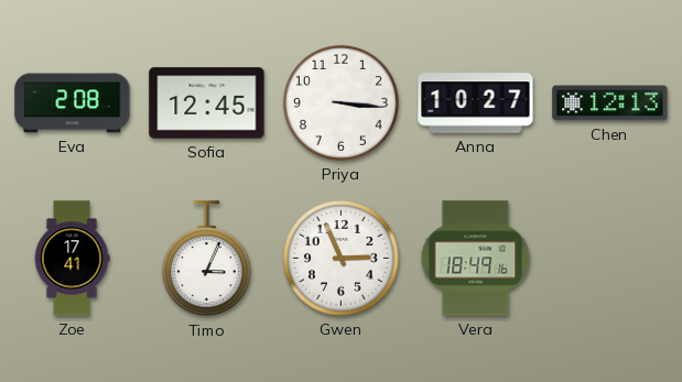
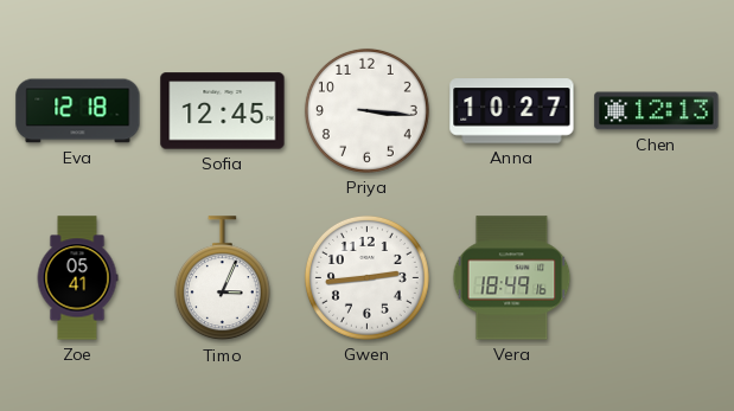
Eva: 2:08 -> 12:18
Zoe: 17:41 -> 05:41
Gwen: 2:56 -> 2:44
